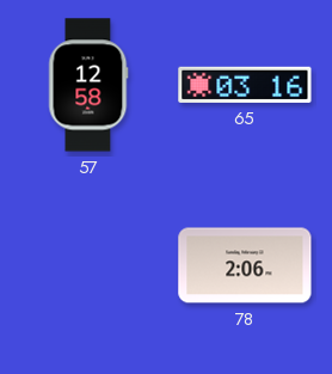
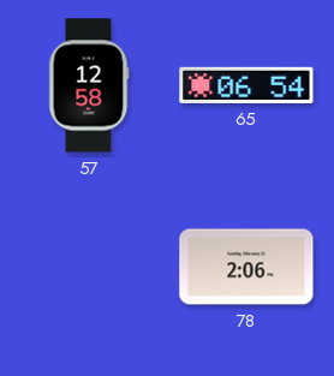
65: 03:16 -> 06:54
